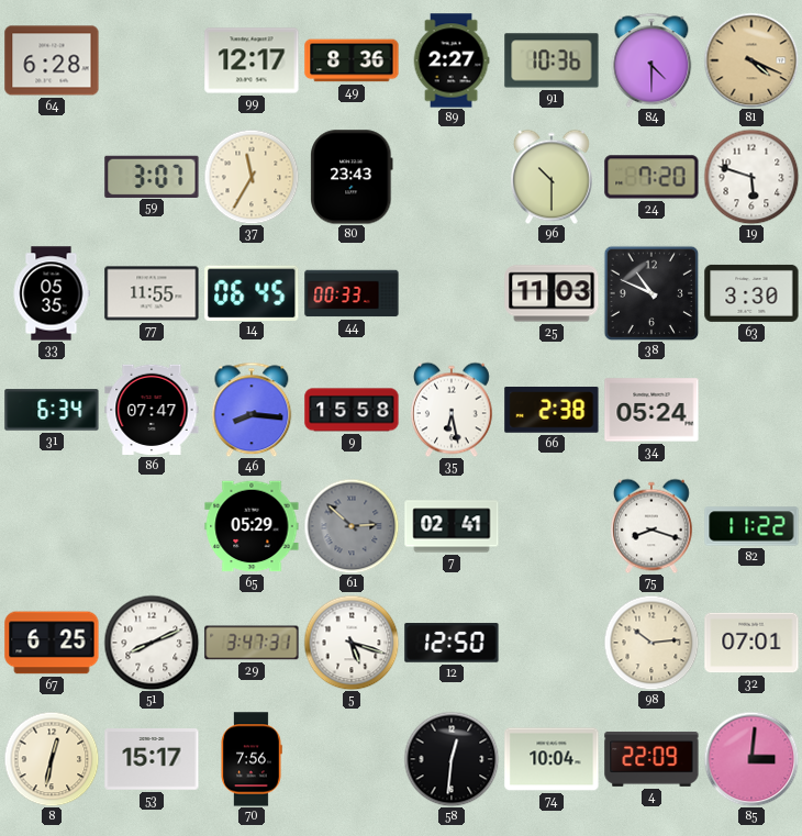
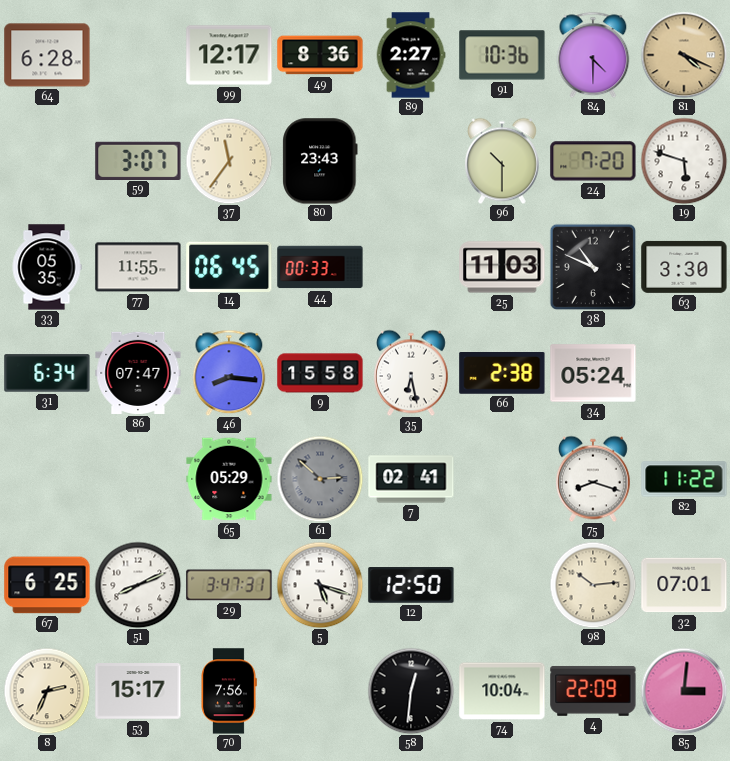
37: 11:35 -> 11:36
8: 12:32 -> 2:34
